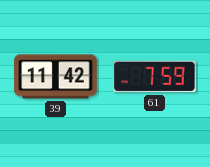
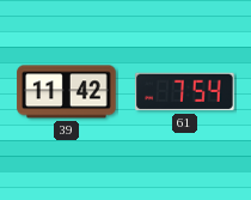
61: 7:59 -> 7:54
